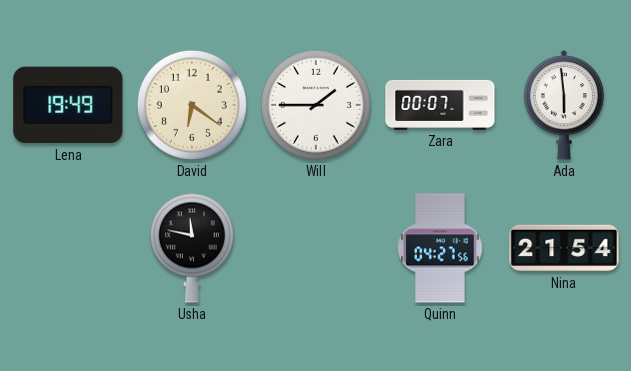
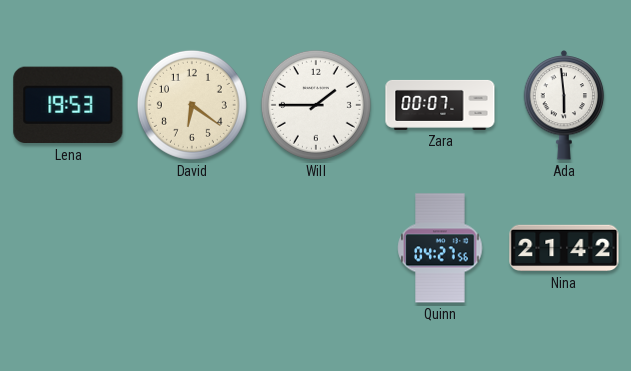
Lena: 19:49 -> 19:53
Usha: 11:47 -> none
Nina: 21:54 -> 21:42
